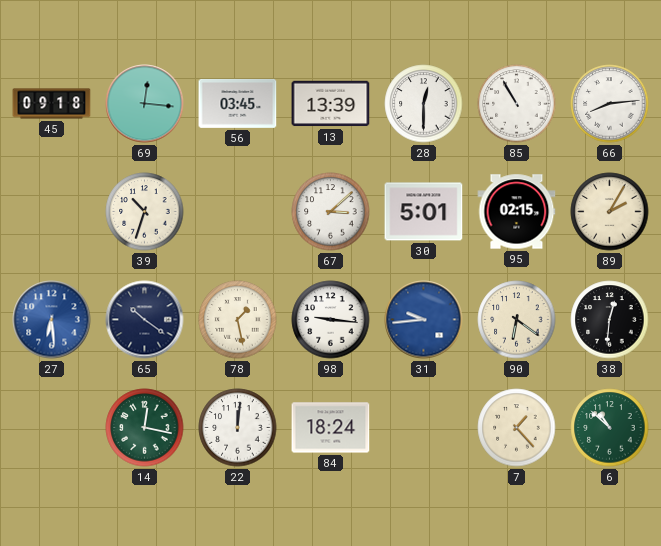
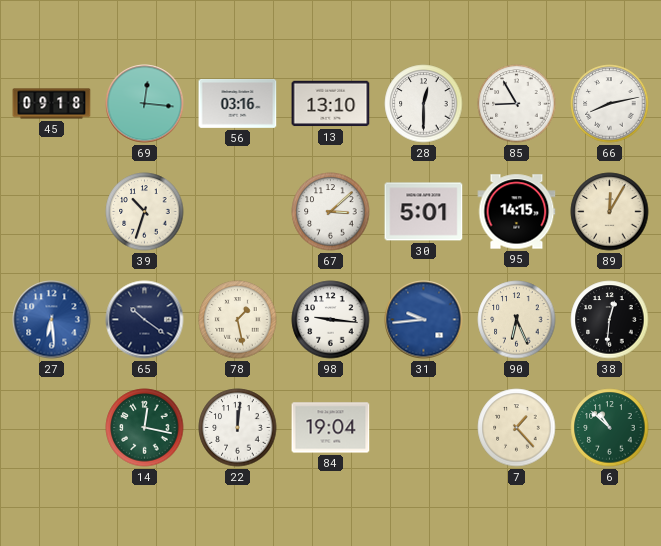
56: 03:45 -> 03:16
13: 13:39 -> 13:10
85: 10:55 -> 8:55
66: 8:14 -> 8:13
95: 02:15 -> 14:15
89: 2:05 -> 12:05
90: 6:21 -> 6:26
84: 18:24 -> 19:04
